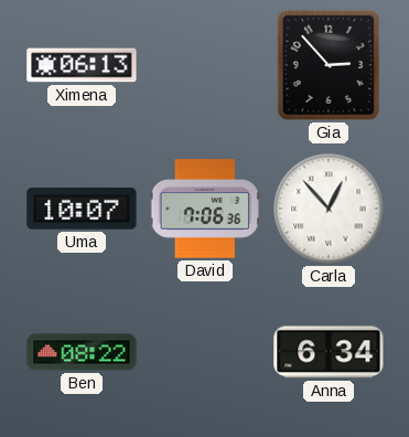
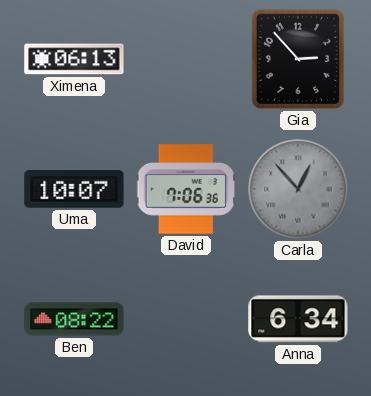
Carla dial: white -> grey
